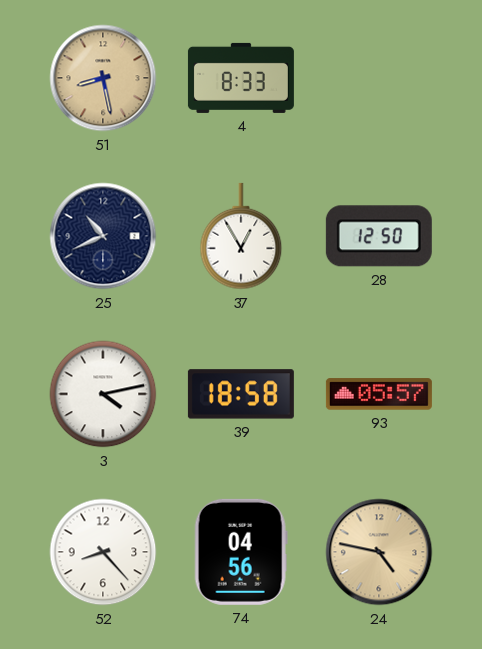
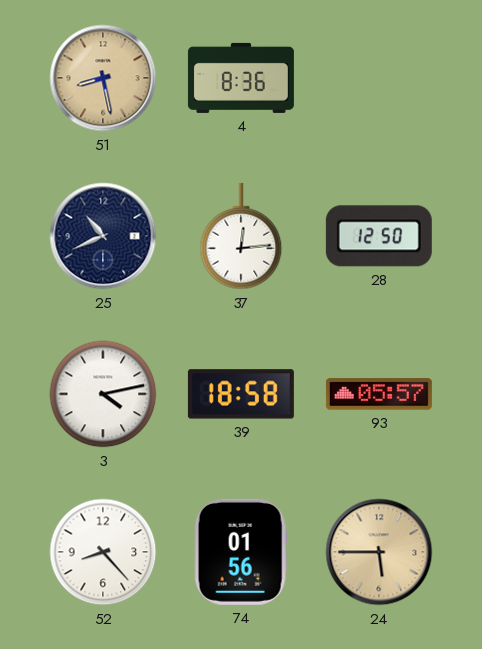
4: 8:33 -> 8:36
37: 12:55 -> 12:14
74: 04:56 -> 01:56
24: 4:47 -> 5:45
